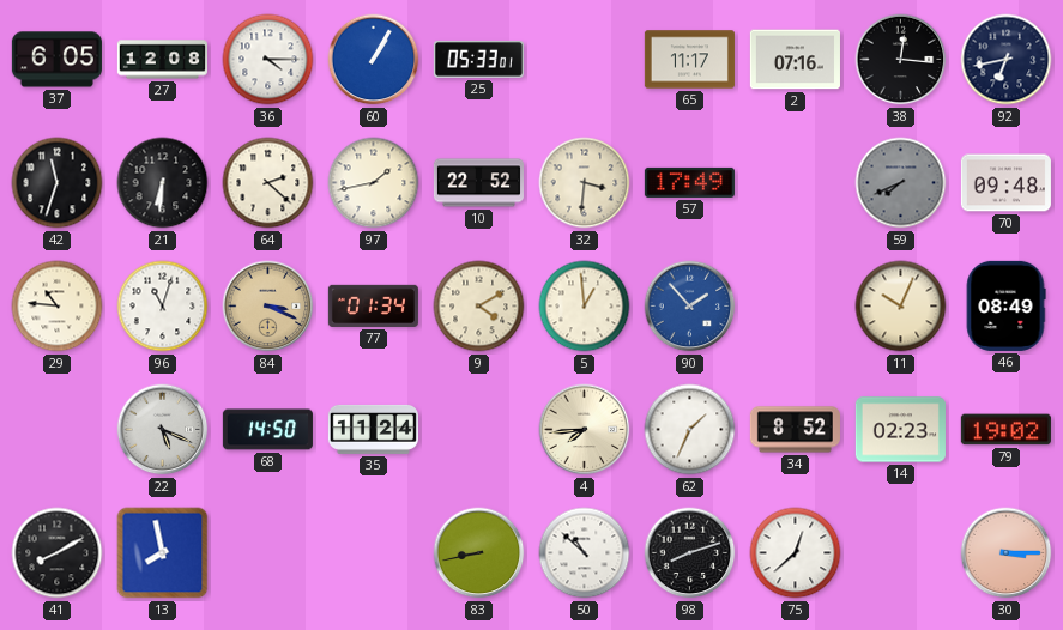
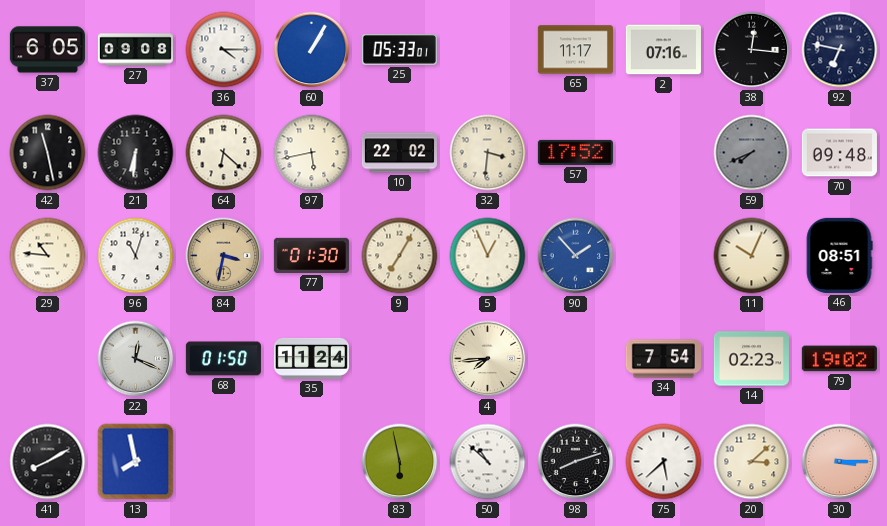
27: 12:08 -> 09:08
92: 6:43 -> 6:47
42: 11:33 -> 11:28
64: 2:22 -> 6:22
97: 1:43 -> 5:43
10: 22:52 -> 22:02
57: 17:49 -> 17:52
84: 3:19 -> 3:32
77: 01:34 -> 01:30
9: 4:10 -> 7:05
5: 12:59 -> 12:56
46: 08:49 -> 08:51
22: 5:19 -> 12:19
68: 14:50 -> 01:50
62: 1:34 -> none
34: 8:52 -> 7:54
83: 8:43 -> 5:58
75: 12:38 -> 5:38
20: none -> 3:08
